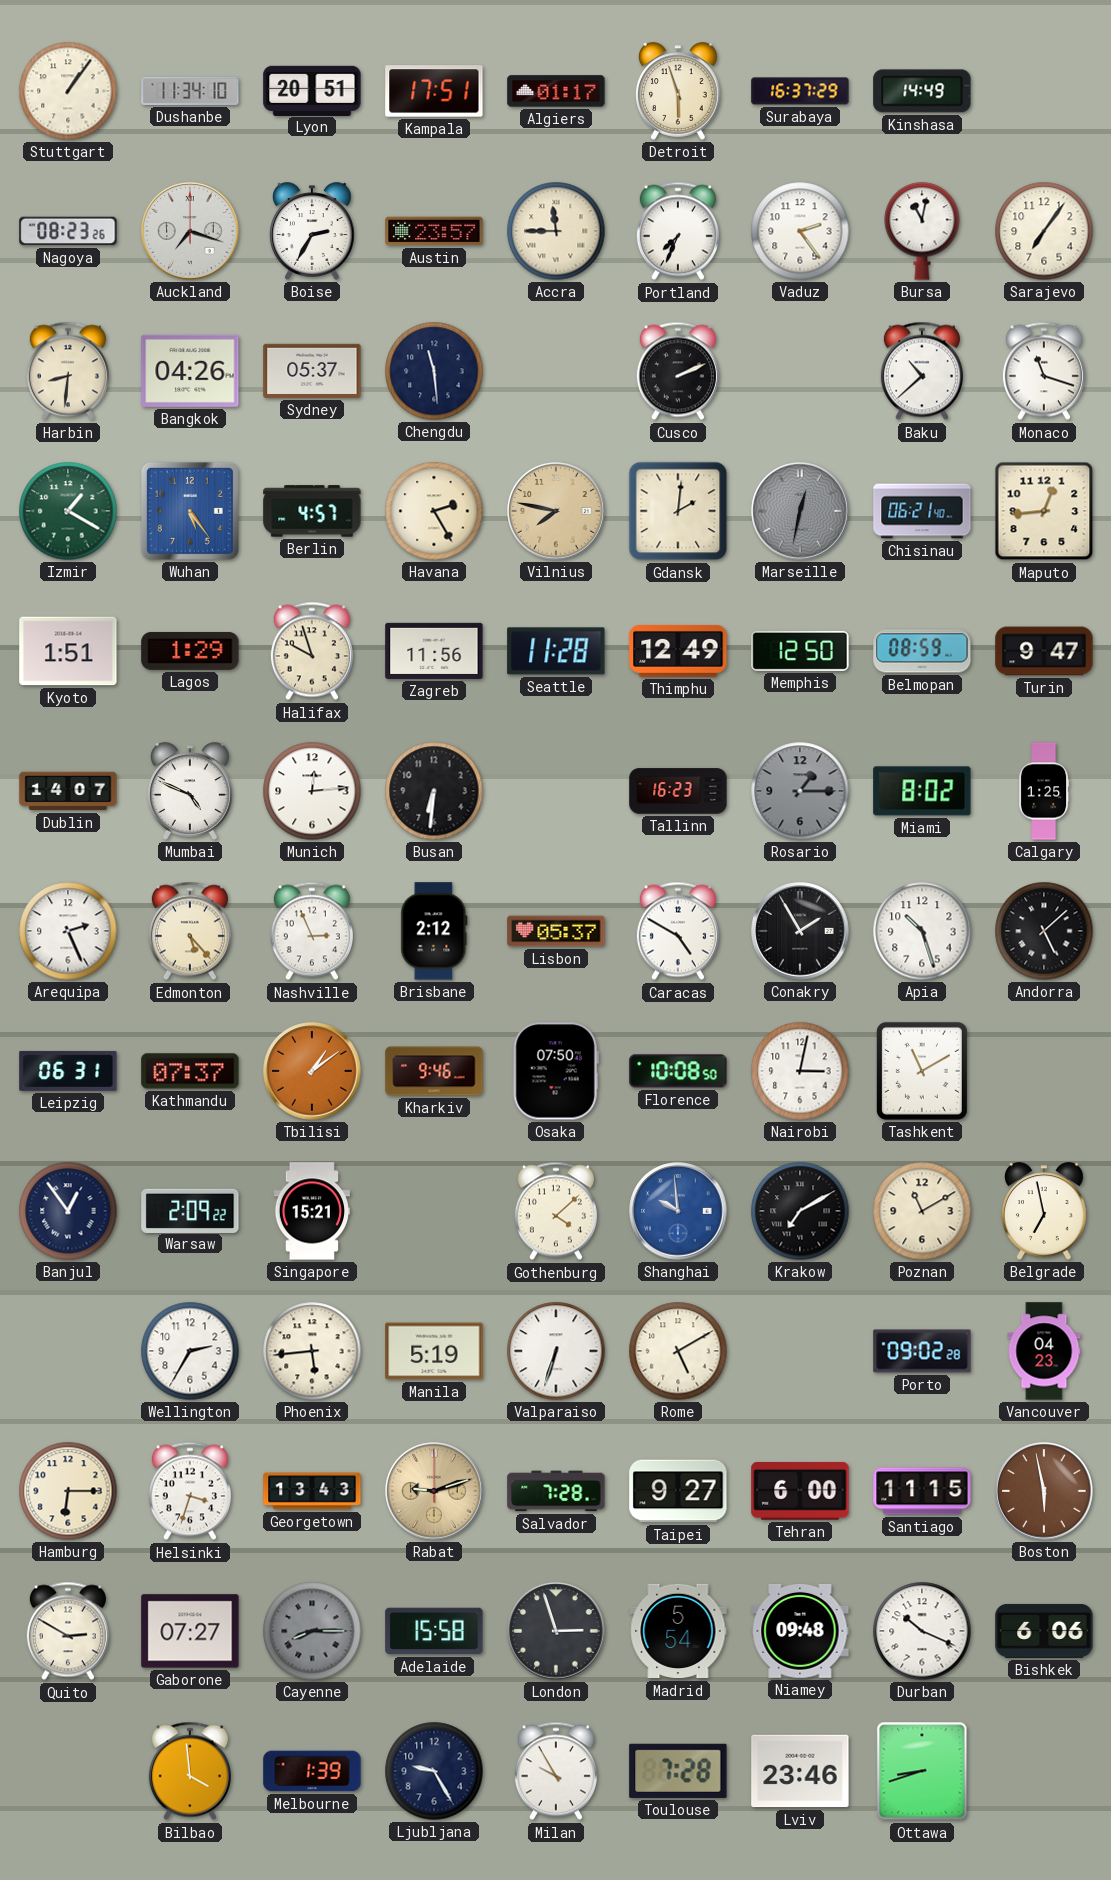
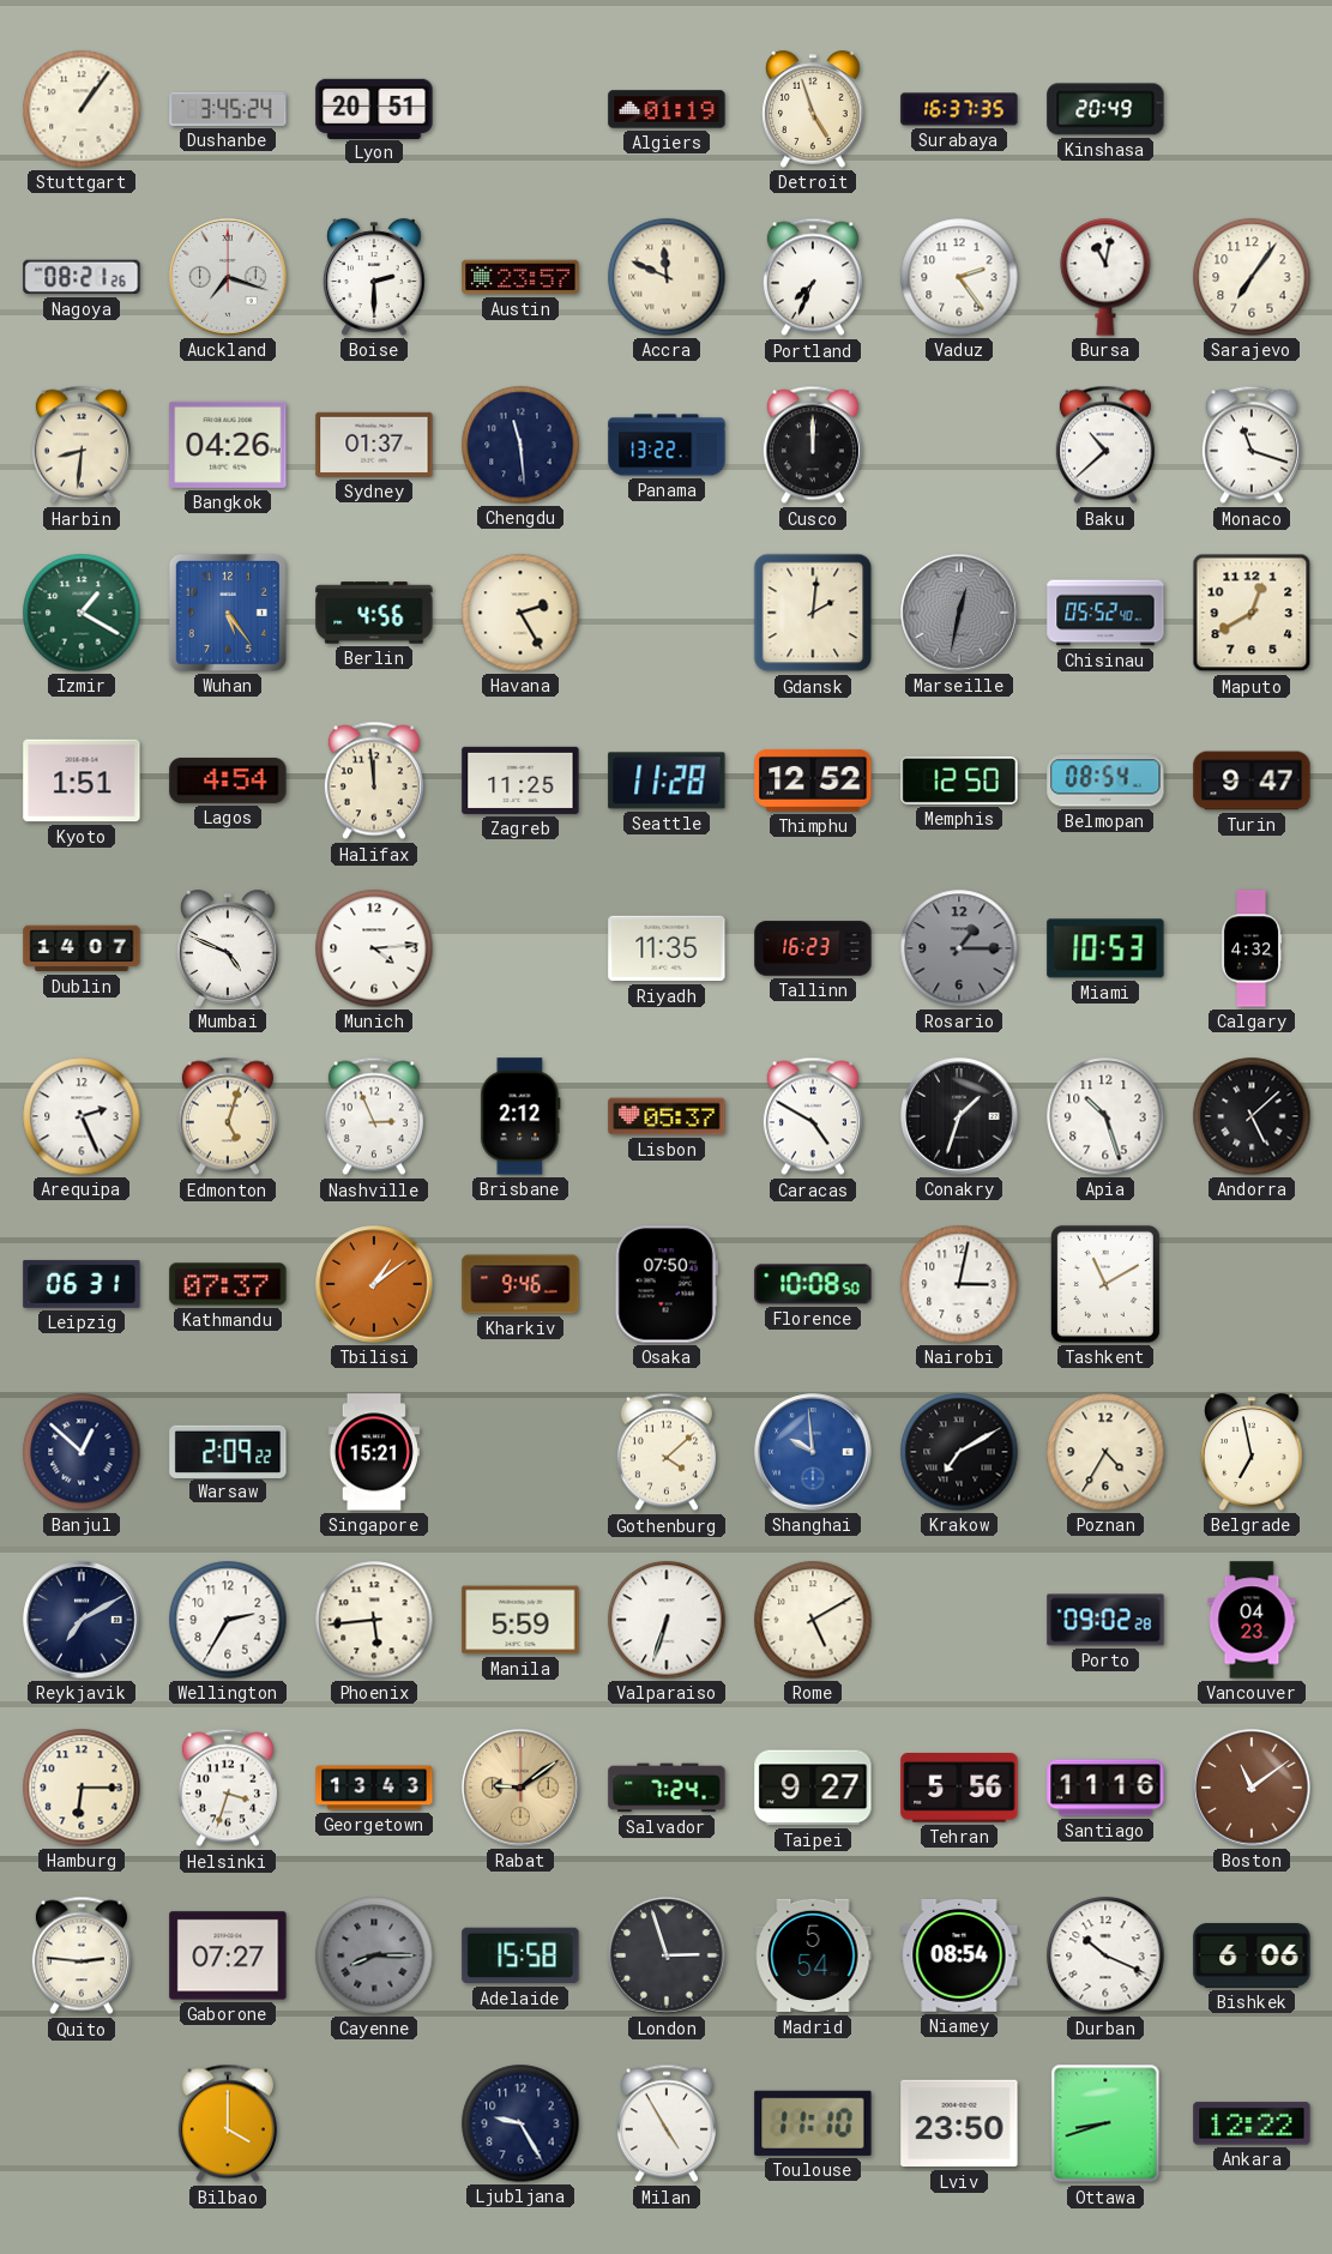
Dushanbe: 11:34 -> 3:45
Kampala: 17:51 -> none
Algiers: 01:17 -> 01:19
Detroit: 5:57 -> 4:57
Surabaya: 16:37:29 -> 16:37:35
Kinshasa: 14:49 -> 20:49
Nagoya: 08:23 -> 08:21
Boise: 2:35 -> 2:30
Accra: 11:45 -> 11:49
Sydney: 05:37 -> 01:37
Panama: none -> 13:22
Cusco: 2:11 -> 12:00
Berlin: 4:57 -> 4:56
Vilnius: 7:47 -> none
Chisinau: 06:21 -> 05:52
Maputo: 12:44 -> 12:40
Lagos: 1:29 -> 4:54
Halifax: 9:57 -> 11:59
Zagreb: 11:56 -> 11:25
Thimphu: 12:49 -> 12:52
Belmopan: 08:59 -> 08:54
Munich: 12:14 -> 4:14
Busan: 6:31 -> none
Riyadh: none -> 11:35
Miami: 8:02 -> 10:53
Calgary: 1:25 -> 4:32
Edmonton: 5:23 -> 5:03
Conakry: 1:55 -> 1:33
Banjul: 12:54 -> 12:52
Poznan: 11:10 -> 4:35
Reykjavik: none -> 7:10
Manila: 5:19 -> 5:59
Rabat: 9:12 -> 9:09
Salvador: 7:28 -> 7:24
Tehran: 6:00 -> 5:56
Santiago: 11:15 -> 11:16
Boston: 5:58 -> 11:09
Quito: 2:50 -> 2:46
Niamey: 09:48 -> 08:54
Bilbao: 3:59 -> 4:00
Melbourne: 1:39 -> none
Milan: 9:55 -> 4:55
Toulouse: 7:28 -> 11:10
Lviv: 23:46 -> 23:50
Ankara: none -> 12:22
